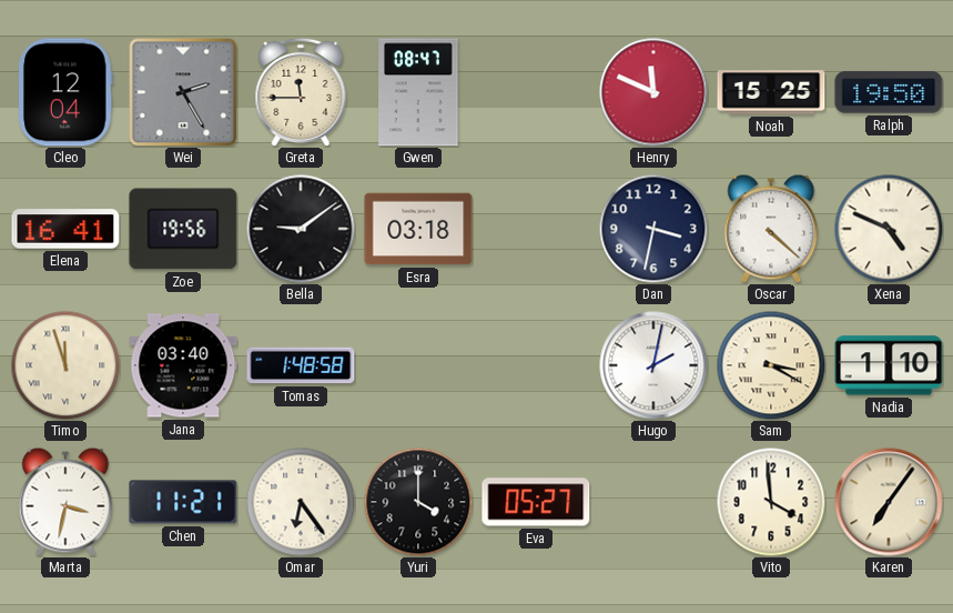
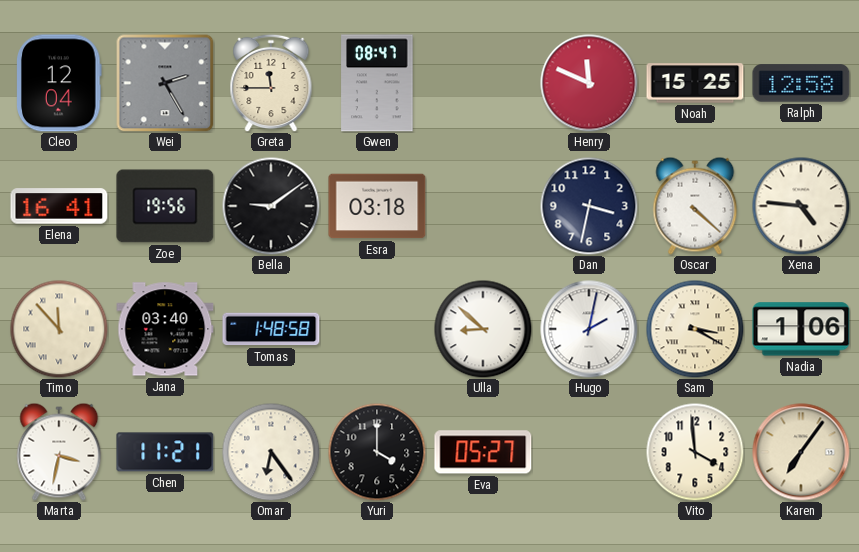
Ralph: 19:50 -> 12:58
Xena: 4:49 -> 4:46
Timo: 11:57 -> 11:53
Ulla: none -> 8:52
Nadia: 1:10 -> 1:06
